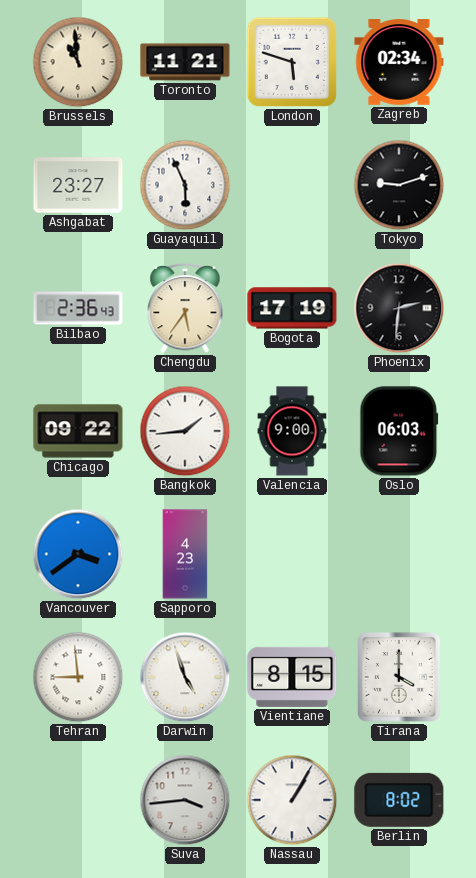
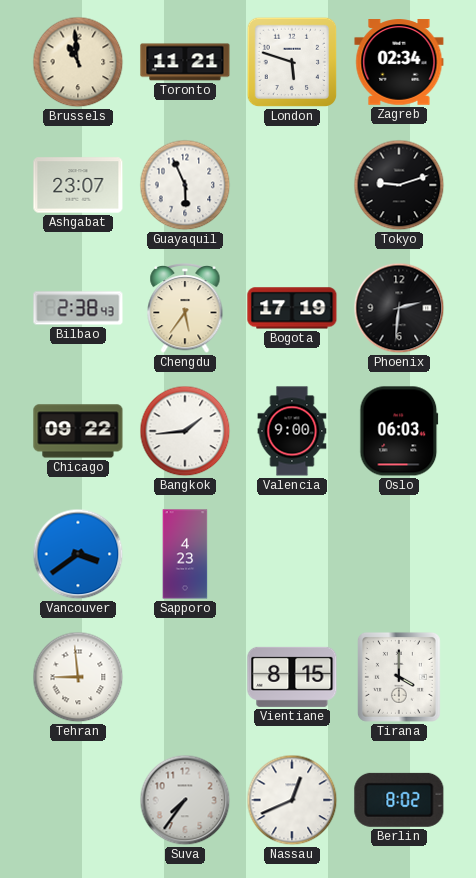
Ashgabat: 23:27 -> 23:07
Bilbao: 2:36 -> 2:38
Darwin: 4:57 -> none
Suva: 3:44 -> 7:36
Nassau: 1:05 -> 12:41
